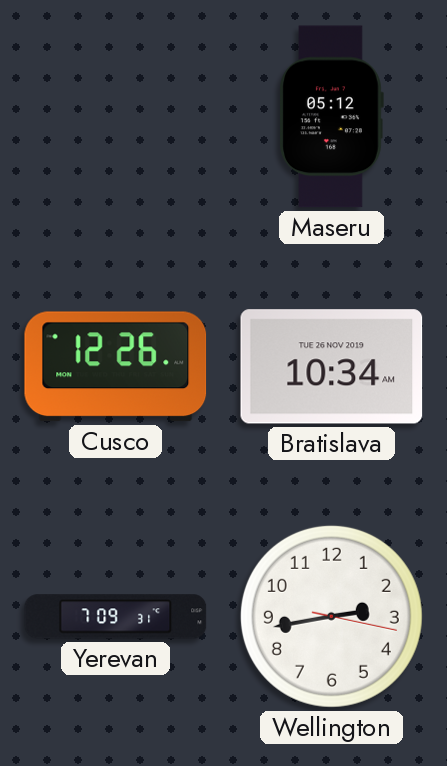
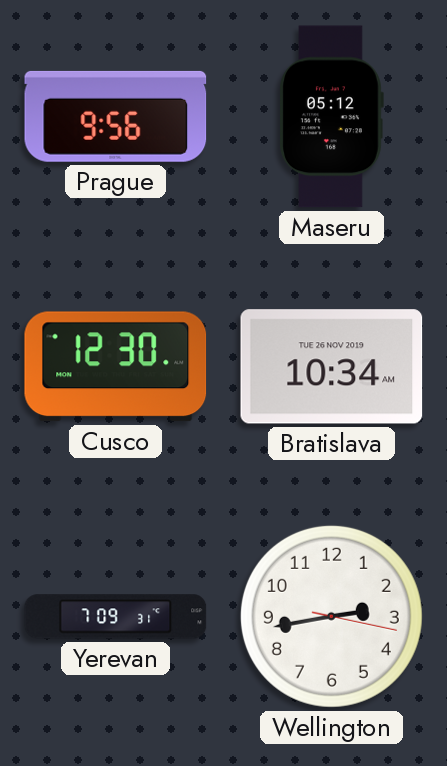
Prague: none -> 9:56
Cusco: 12:26 -> 12:30
